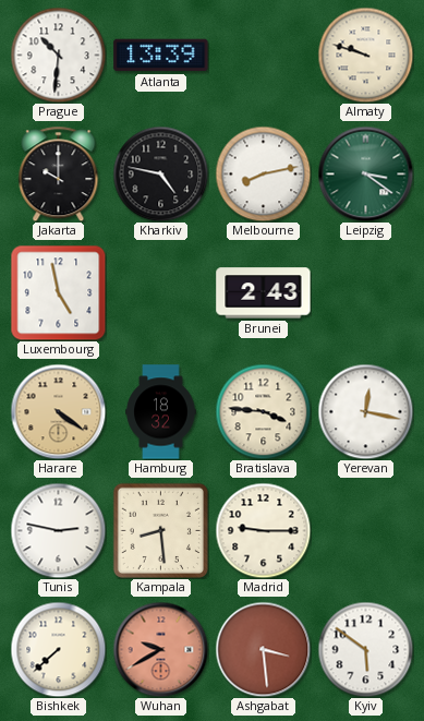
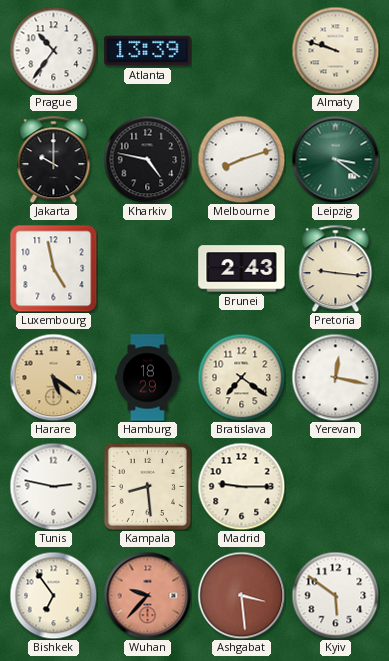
Prague: 10:31 -> 10:36
Melbourne: 8:13 -> 8:12
Pretoria: none -> 9:16
Harare: 4:21 -> 5:21
Hamburg: 18:32 -> 18:29
Bratislava: 3:46 -> 7:21
Bishkek: 7:38 -> 6:54
Wuhan: 9:40 -> 9:37
